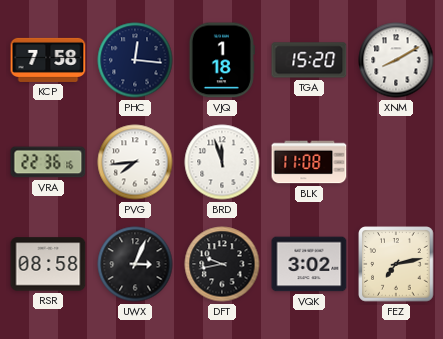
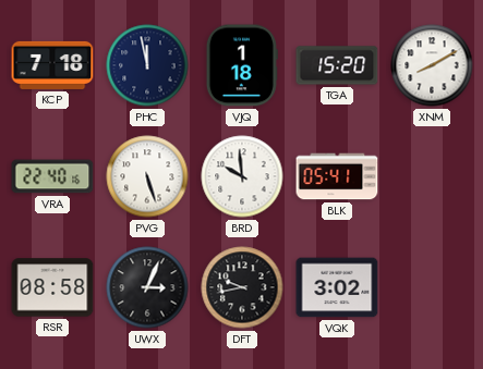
KCP: 7:58 -> 7:18
PHC: 12:16 -> 11:58
VRA: 22:36 -> 22:40
PVG: 7:44 -> 5:27
BRD: 11:57 -> 9:59
BLK: 11:08 -> 05:41
FEZ: 7:13 -> none
